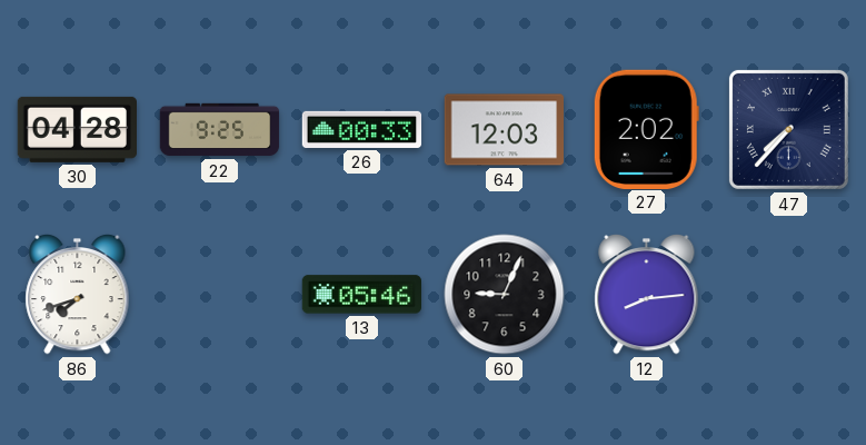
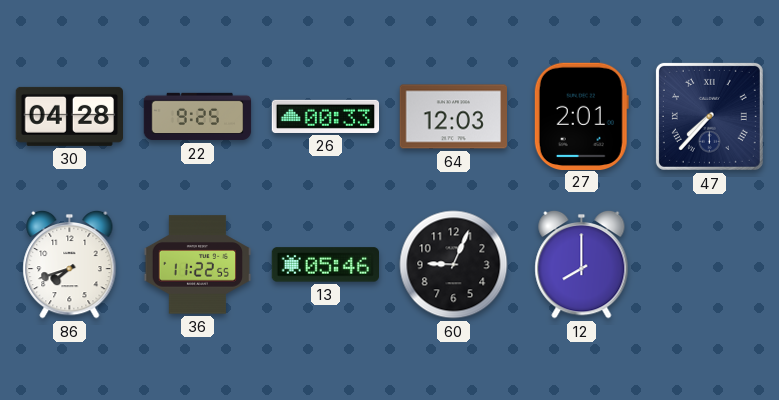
27: 2:02 -> 2:01
36: none -> 11:22
12: 8:14 -> 8:00
